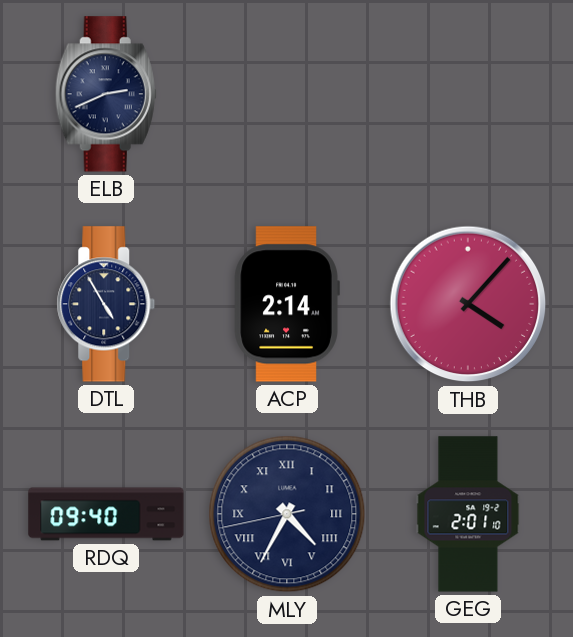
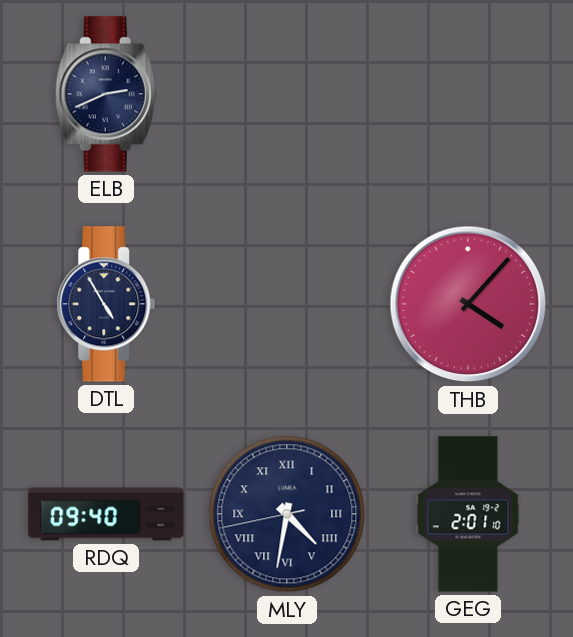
ACP: 2:14 -> none
MLY: 4:34 -> 4:31
